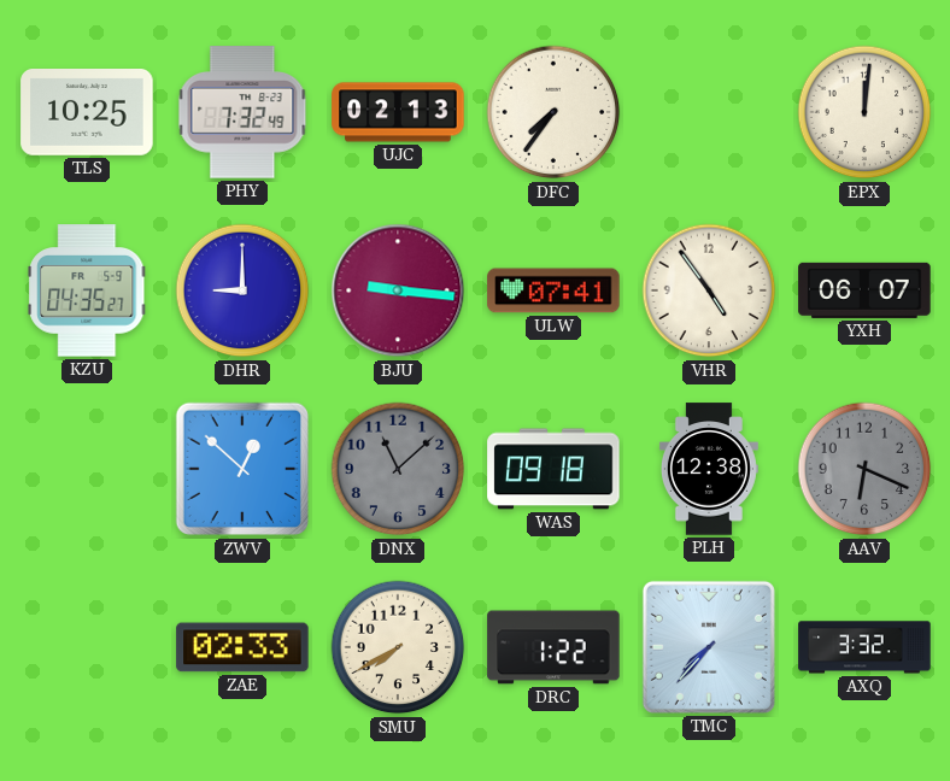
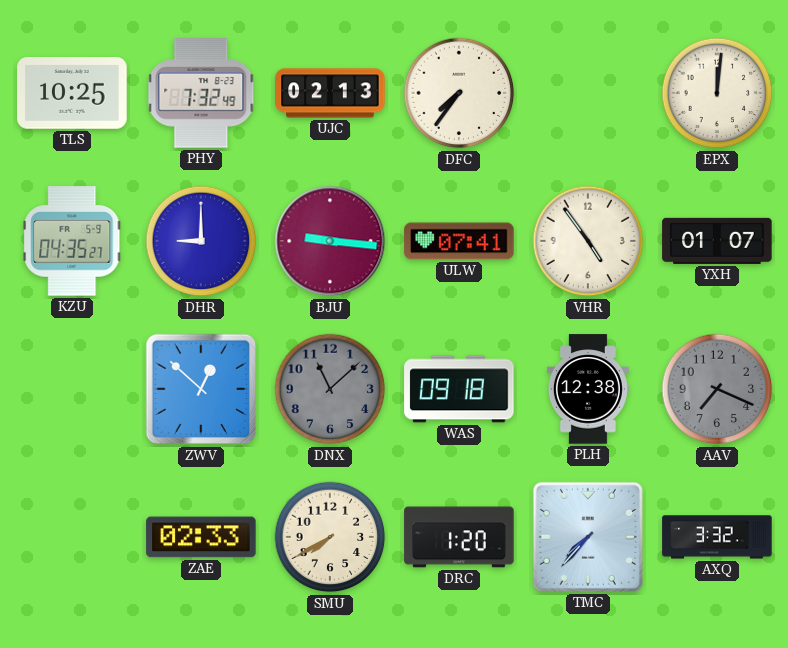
YXH: 06:07 -> 01:07
AAV: 6:19 -> 7:19
DRC: 1:22 -> 1:20
